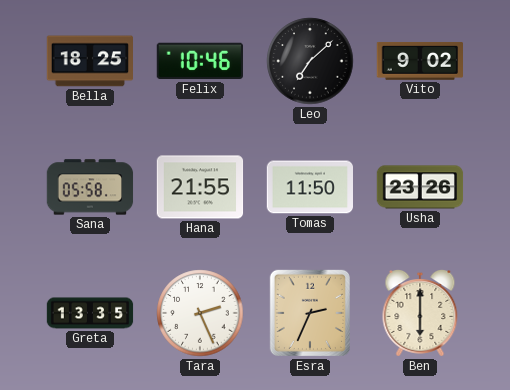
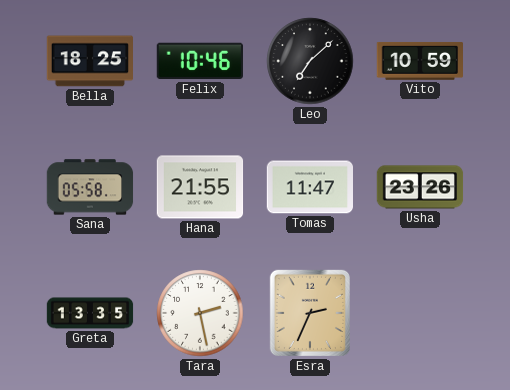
Vito: 9:02 -> 10:59
Tomas: 11:50 -> 11:47
Tara: 2:26 -> 2:28
Ben: 6:00 -> none
